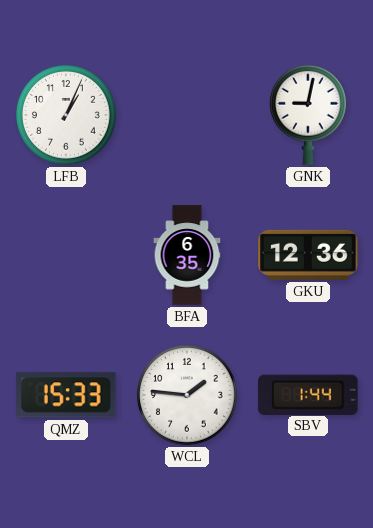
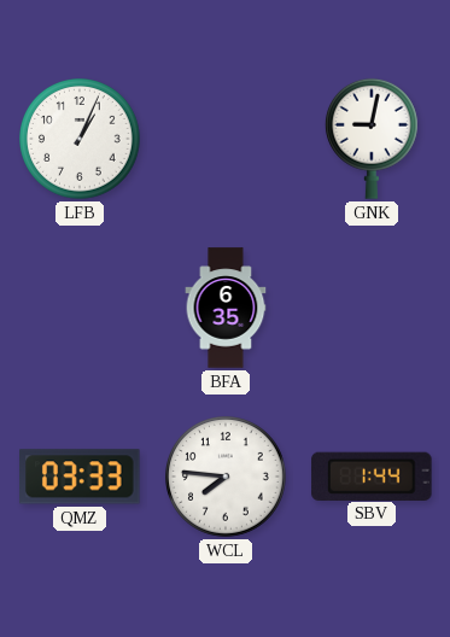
GKU: 12:36 -> none
QMZ: 15:33 -> 03:33
WCL: 1:46 -> 7:46
